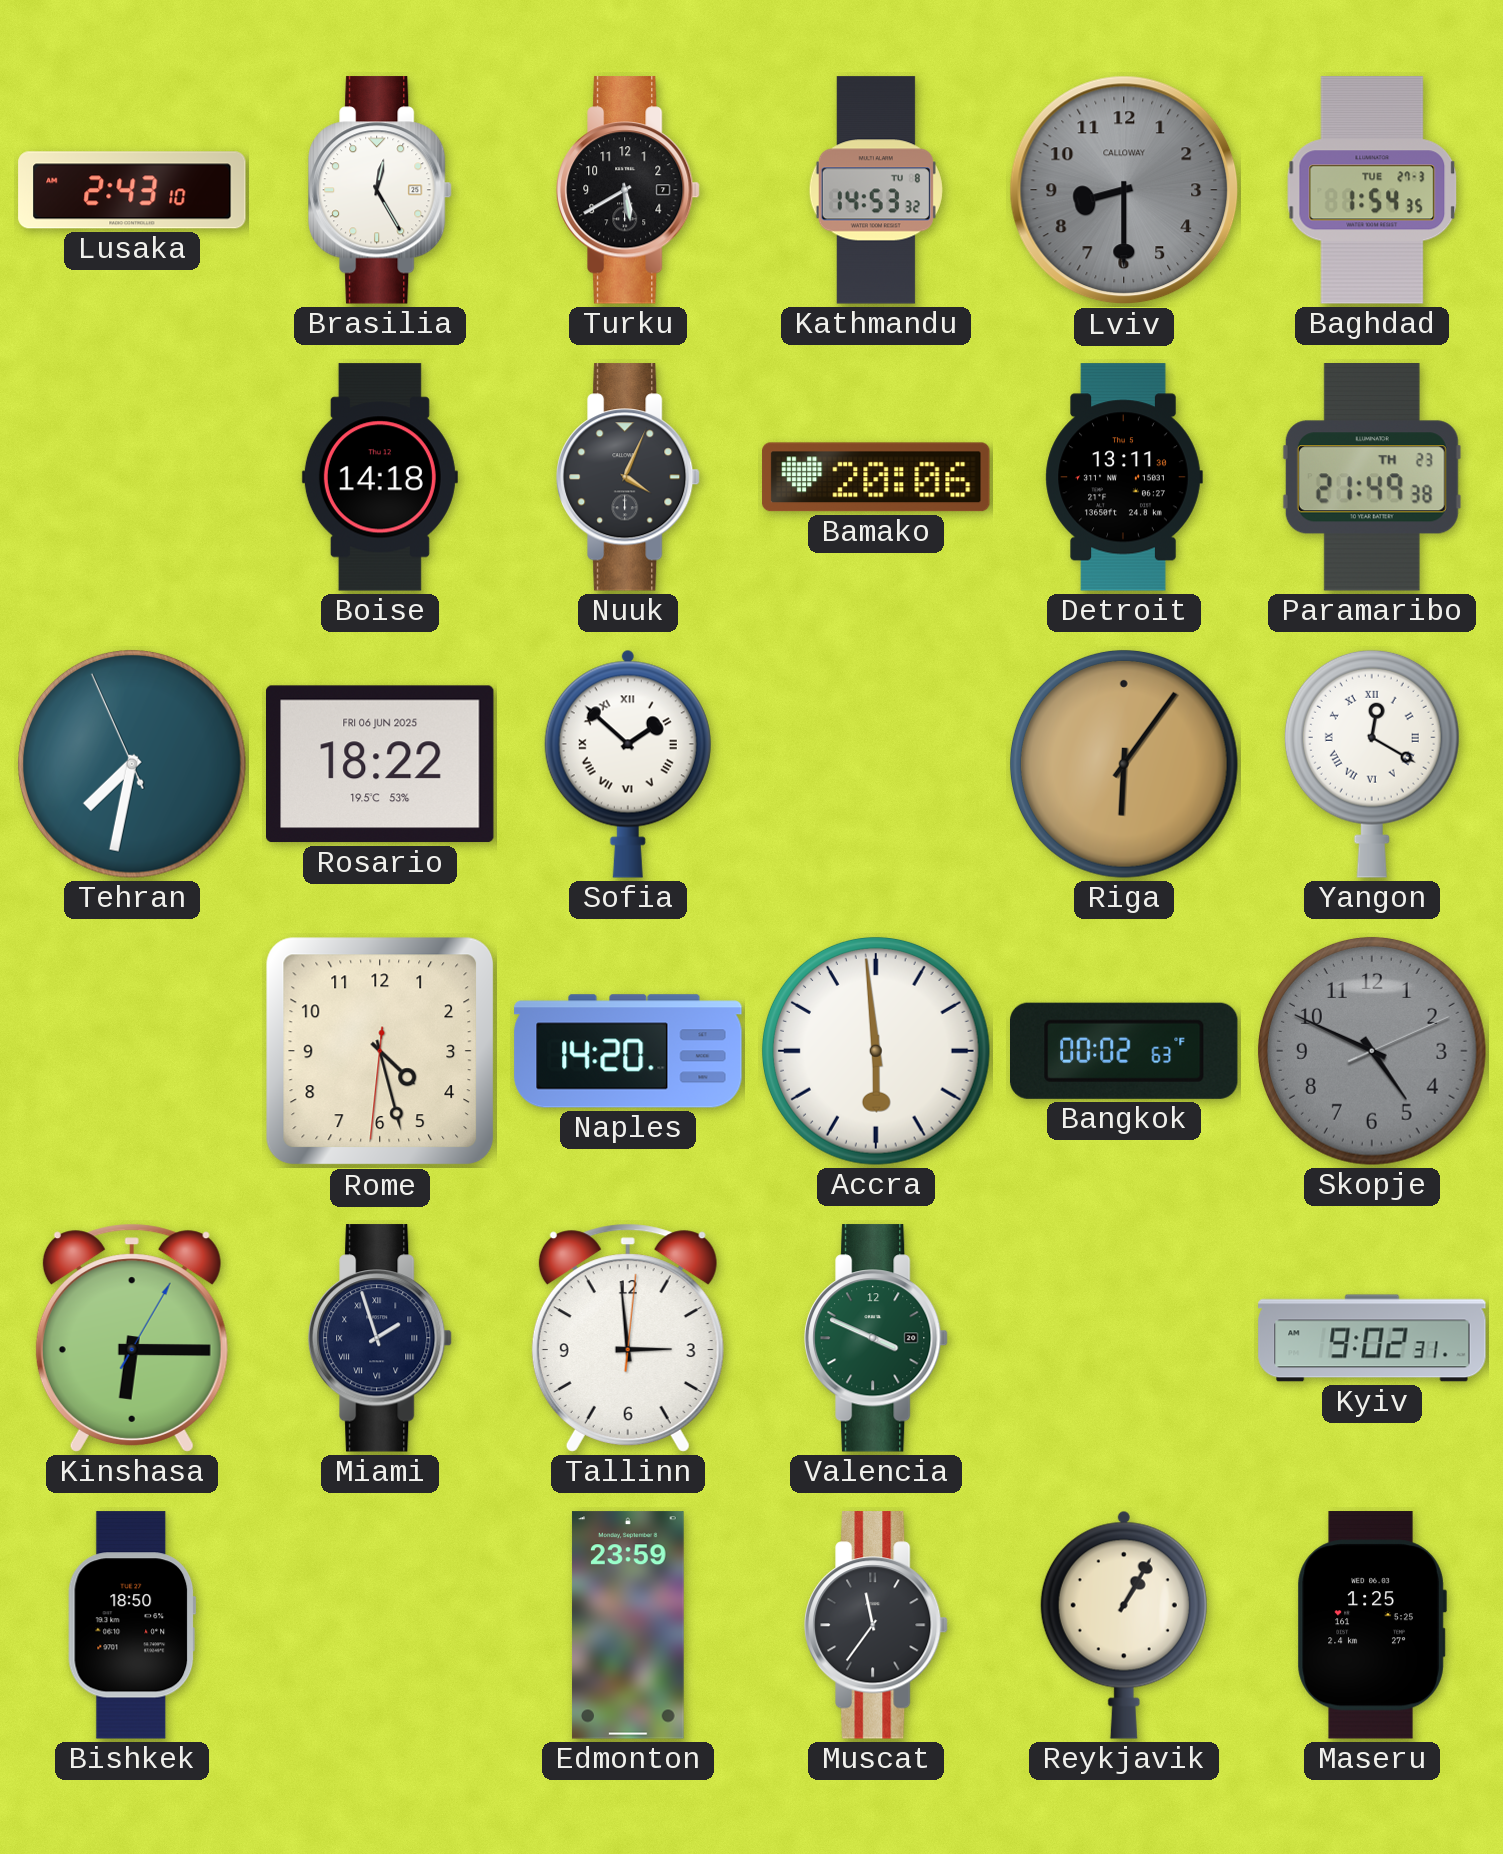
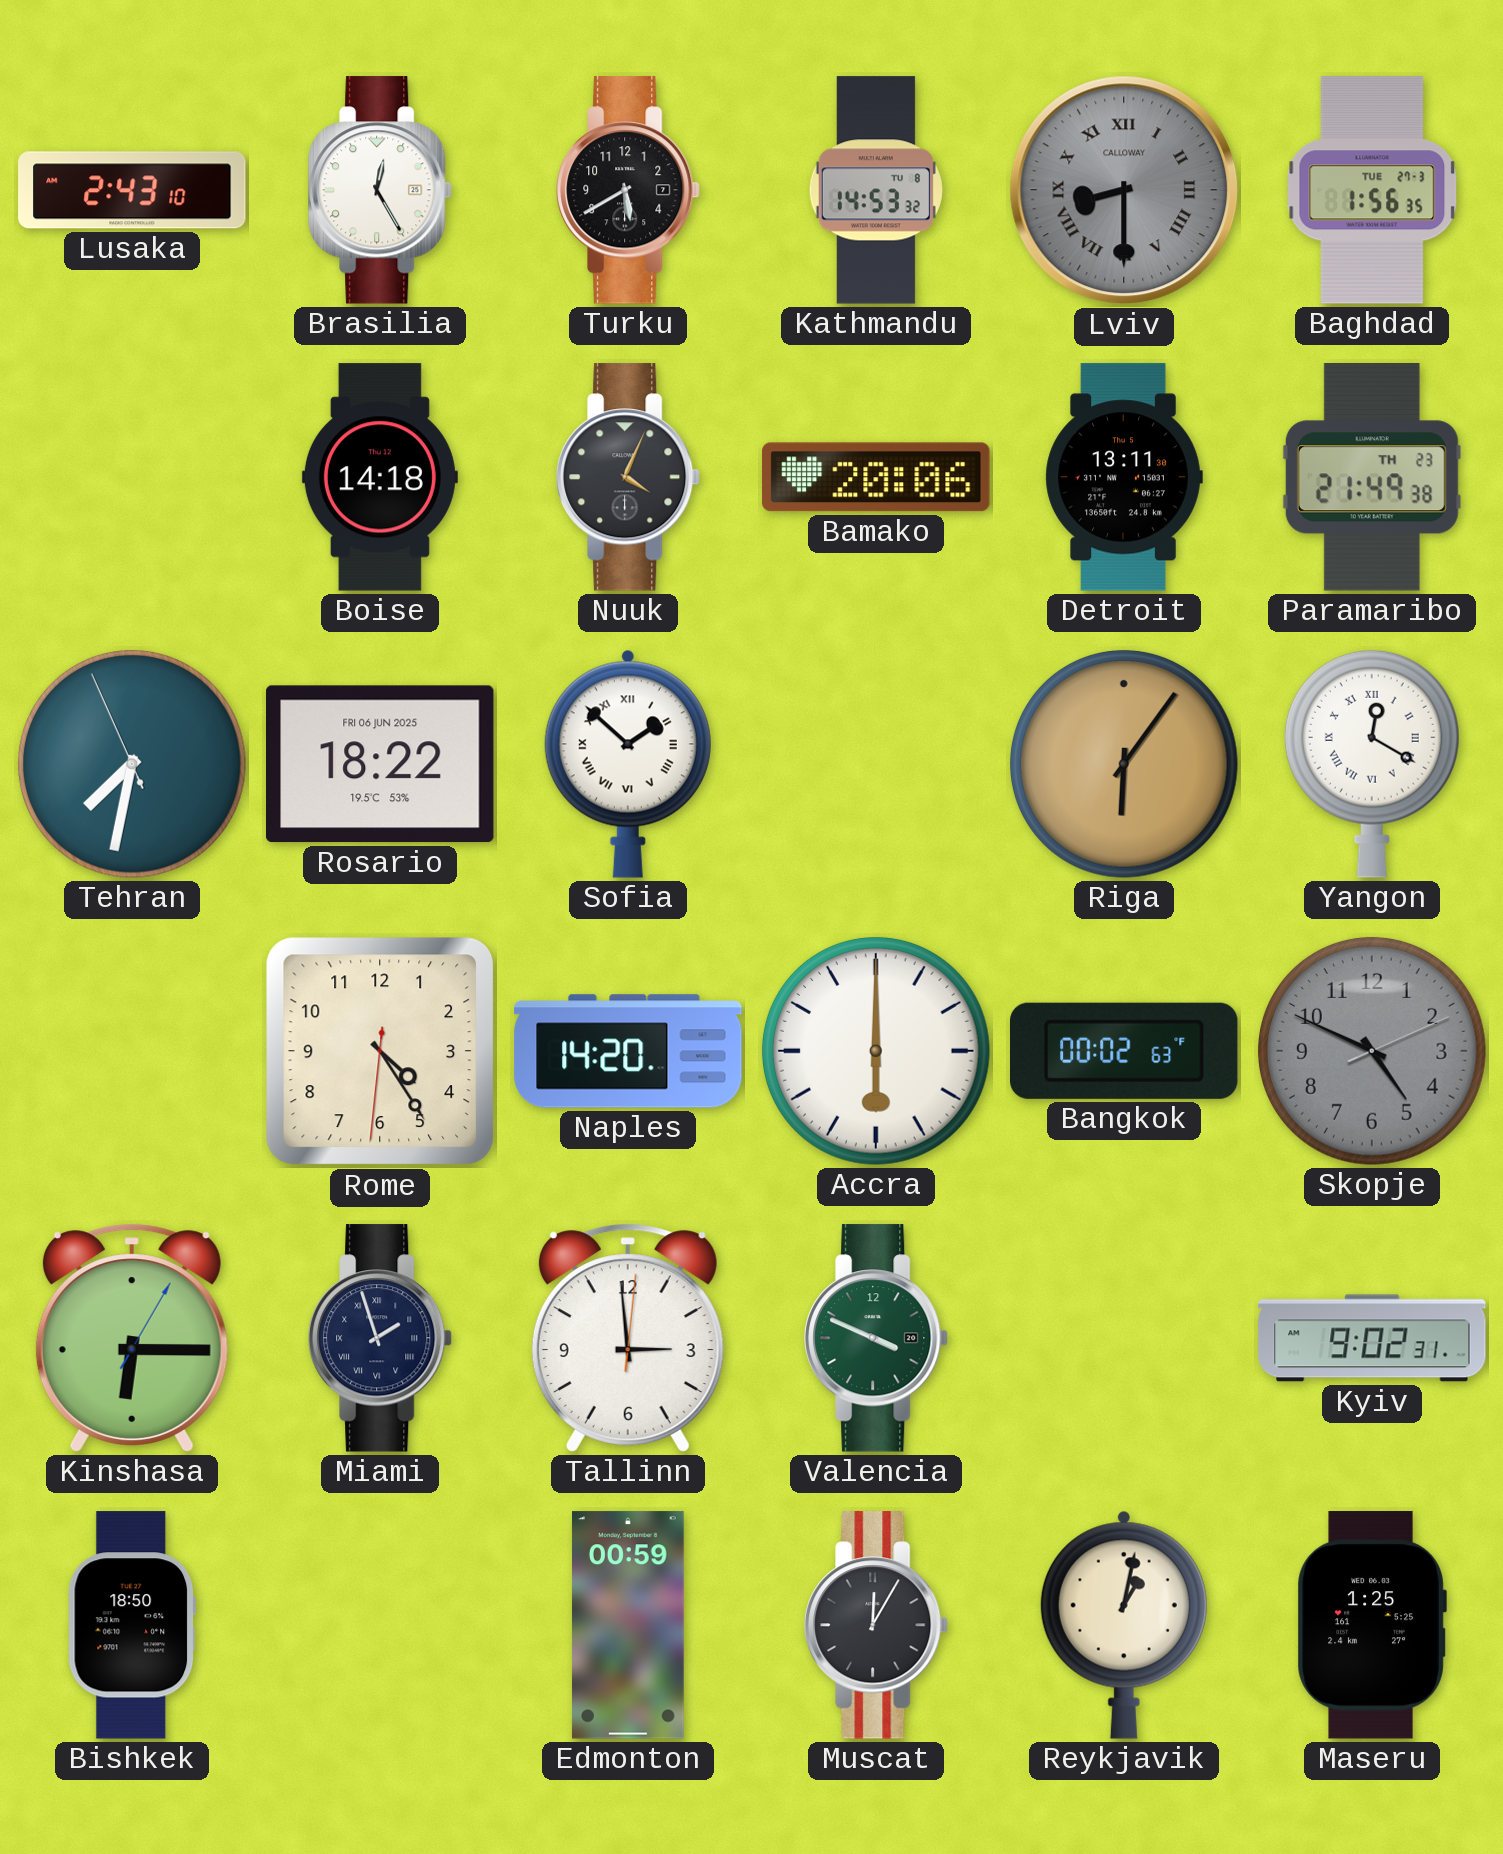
Lviv numerals: Arabic -> Roman
Baghdad: 1:54 -> 1:56
Rome: 4:27 -> 4:24
Accra: 5:59 -> 6:00
Edmonton: 23:59 -> 00:59
Muscat: 11:36 -> 12:05
Reykjavik: 1:05 -> 1:02
